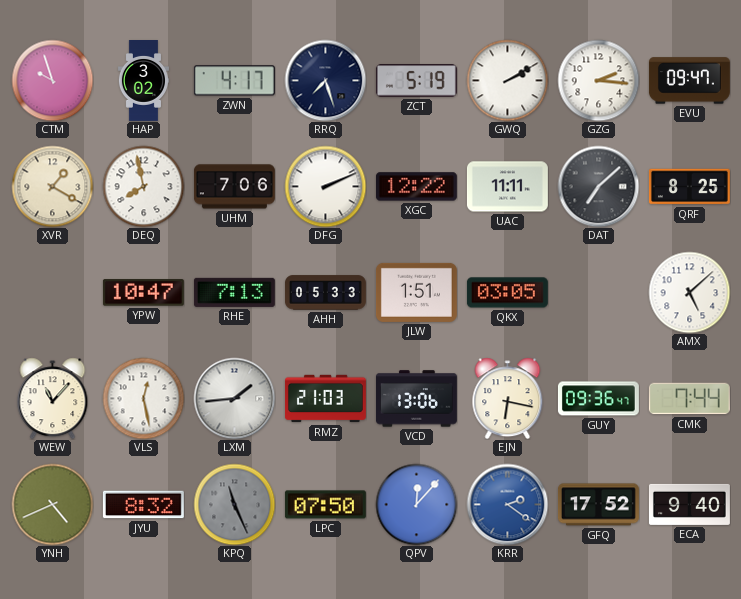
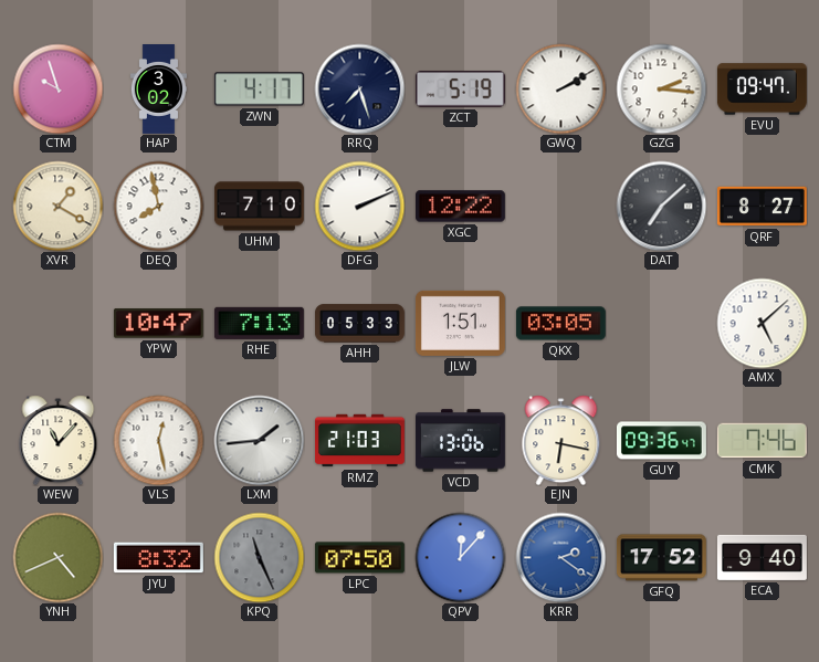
UHM: 7:06 -> 7:10
UAC: 11:11 -> none
QRF: 8:25 -> 8:27
CMK: 7:44 -> 7:46
